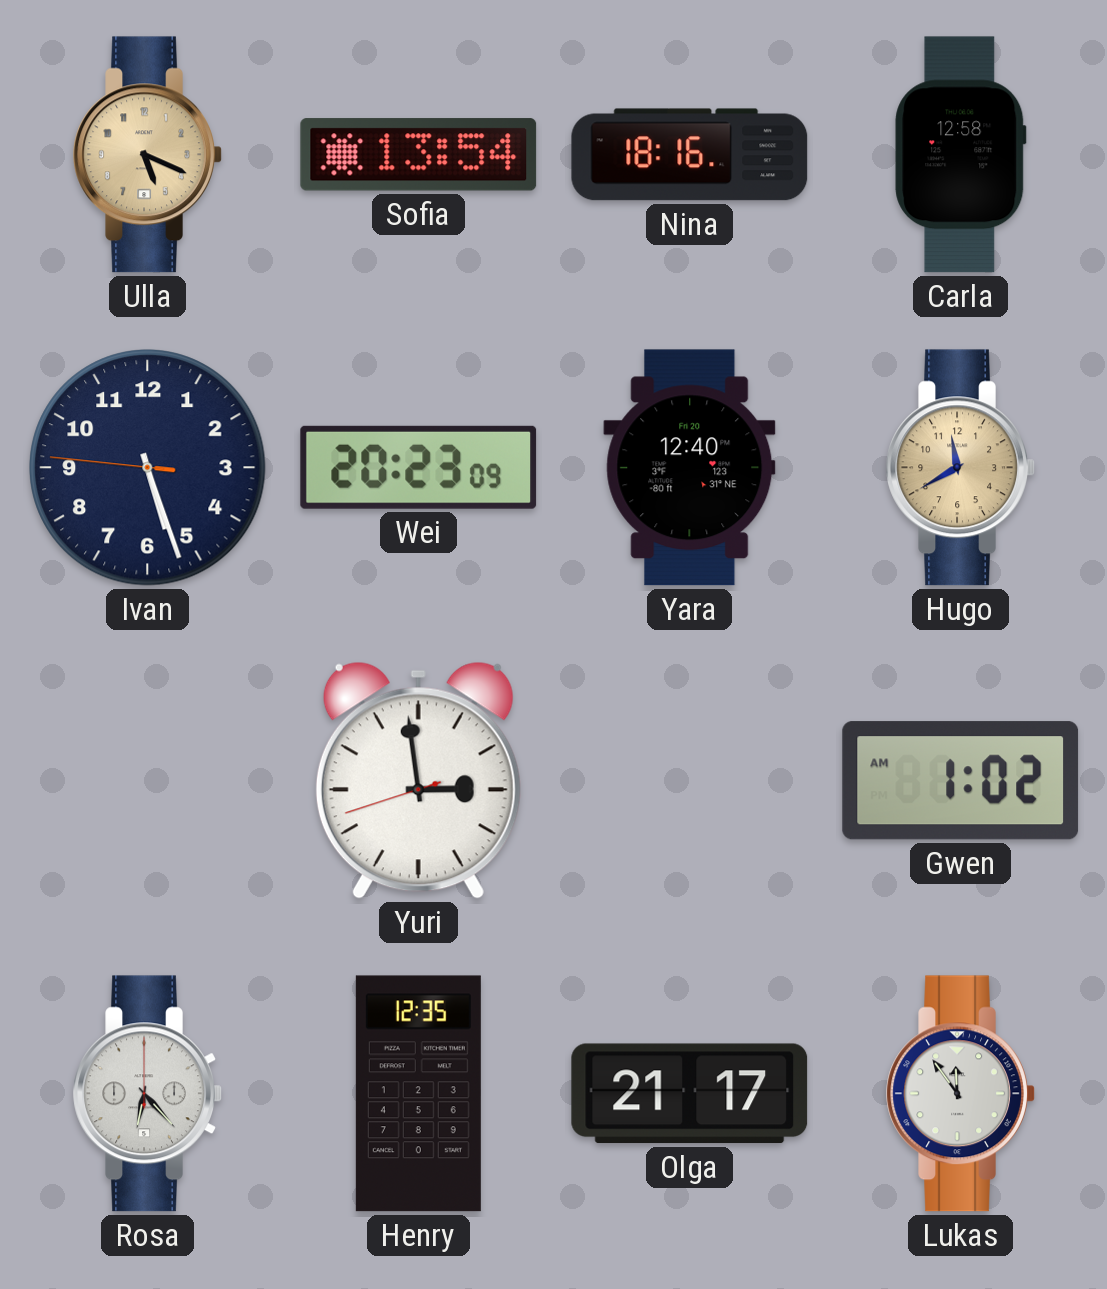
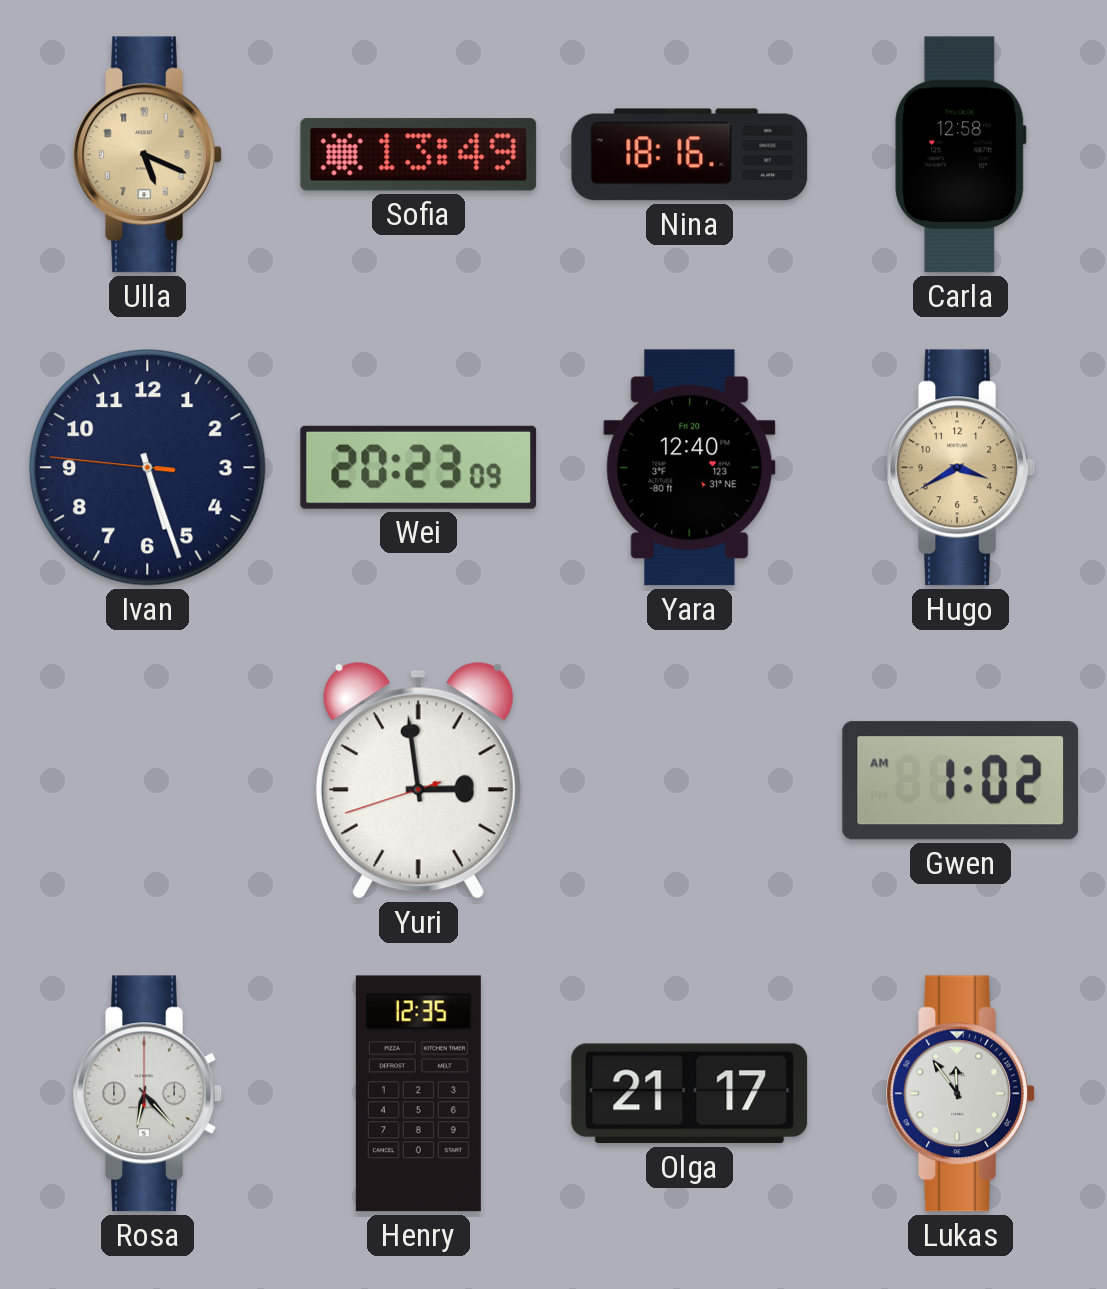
Sofia: 13:54 -> 13:49
Hugo: 11:40 -> 3:40
